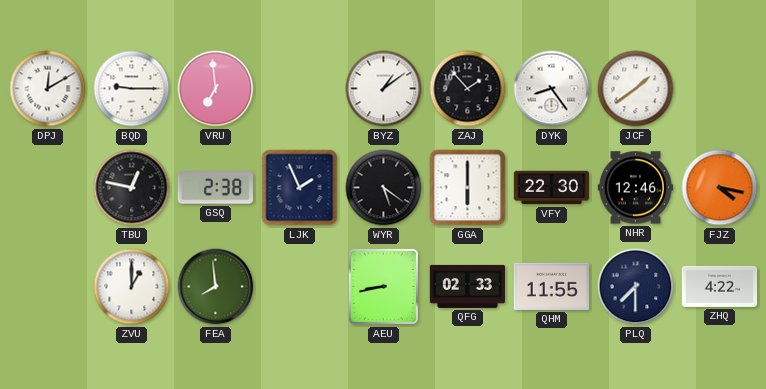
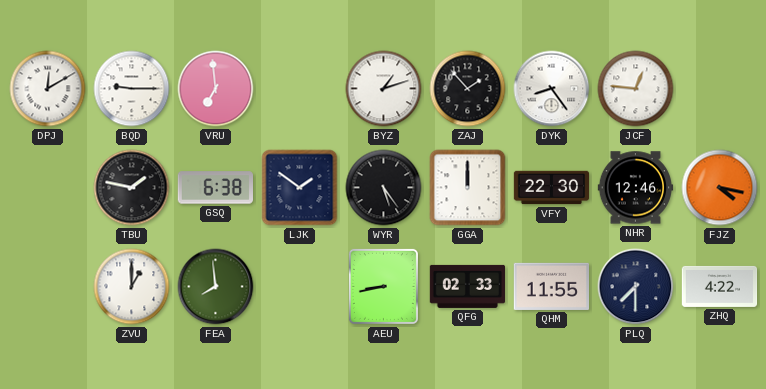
BYZ: 1:09 -> 1:12
JCF: 1:39 -> 12:46
TBU: 12:47 -> 1:47
GSQ: 2:38 -> 6:38
LJK: 1:56 -> 1:51
WYR: 5:21 -> 5:24
GGA: 6:00 -> 12:00
